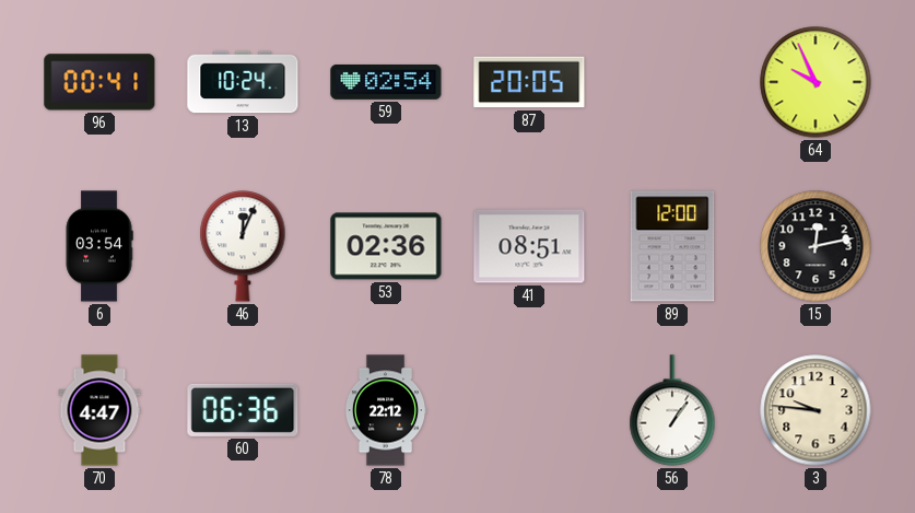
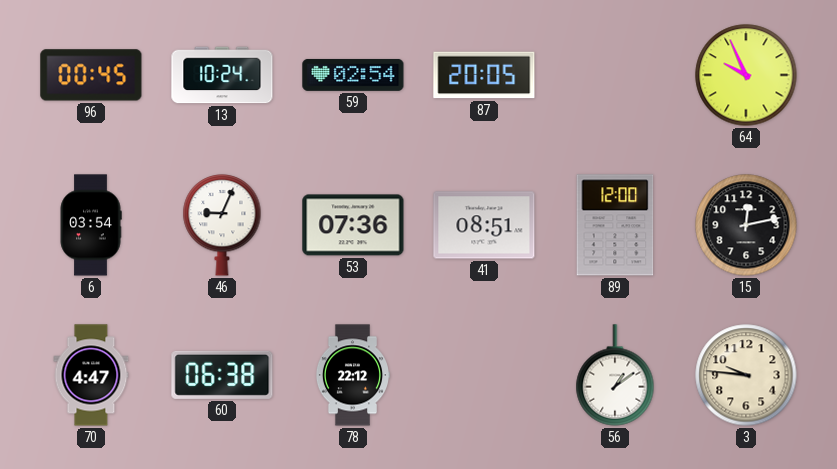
96: 00:41 -> 00:45
46: 12:04 -> 9:04
53: 02:36 -> 07:36
60: 06:36 -> 06:38
56: 1:06 -> 1:09
